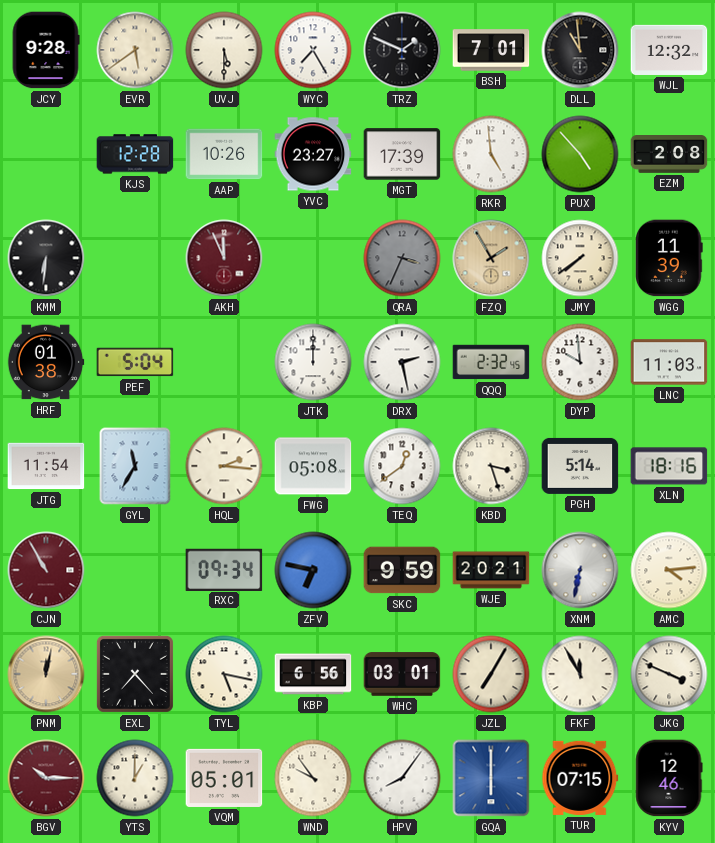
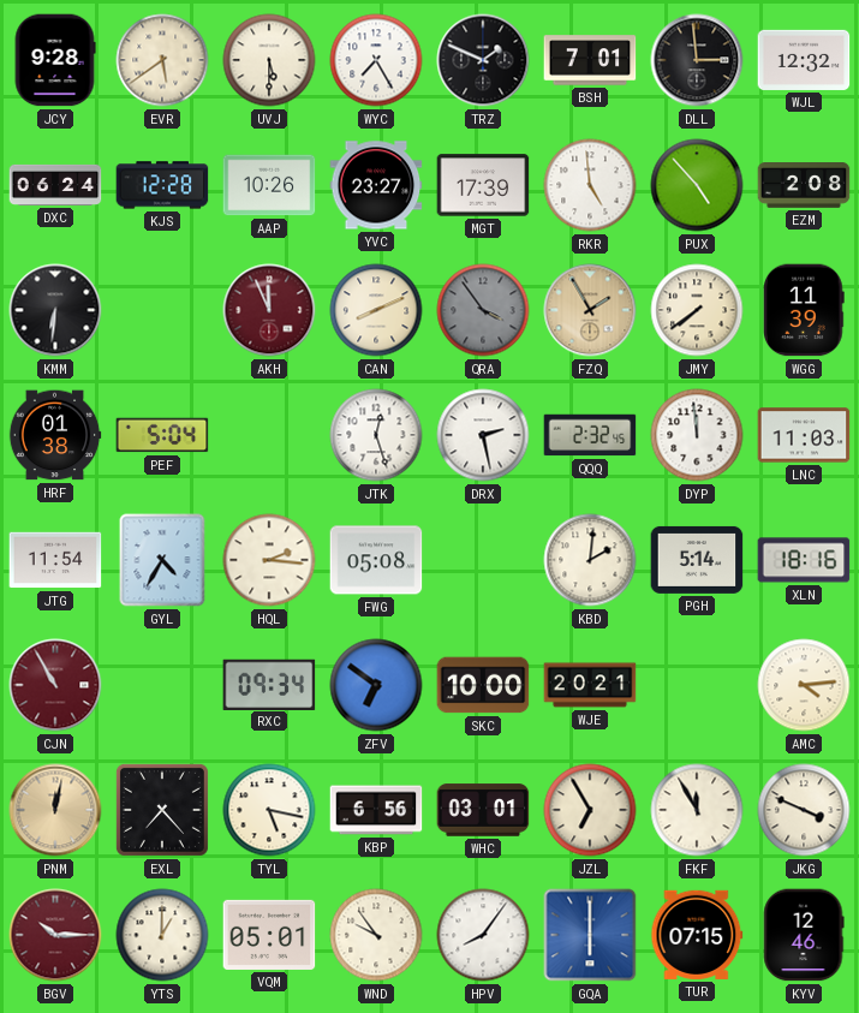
DLL: 10:59 -> 2:59
DXC: none -> 06:24
CAN: none -> 8:11
QRA: 3:34 -> 3:54
JTK: 12:00 -> 12:27
DYP: 9:59 -> 11:59
GYL: 11:35 -> 4:35
TEQ: 12:39 -> none
KBD: 3:27 -> 2:01
ZFV: 6:47 -> 6:51
SKC: 9:59 -> 10:00
XNM: 6:32 -> none
JZL: 7:05 -> 6:55
